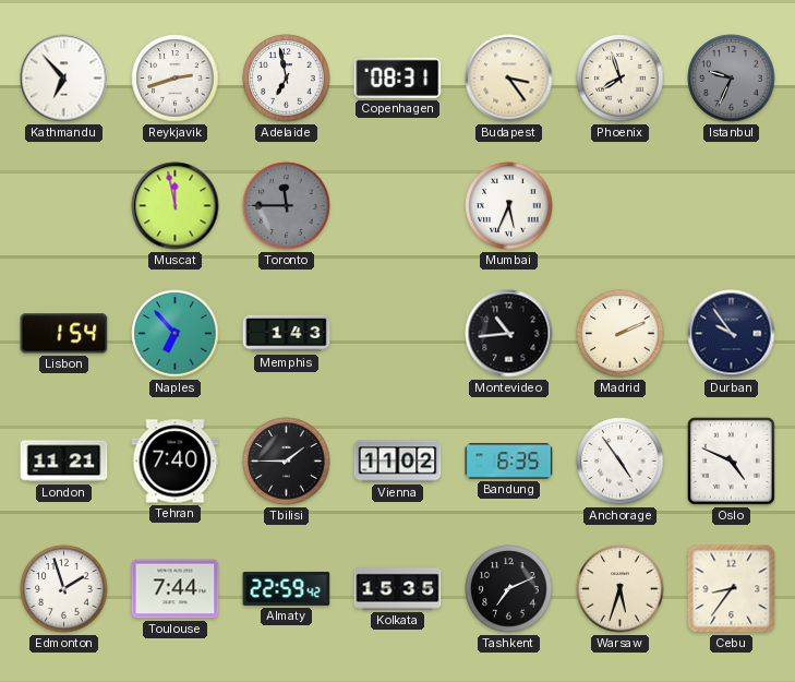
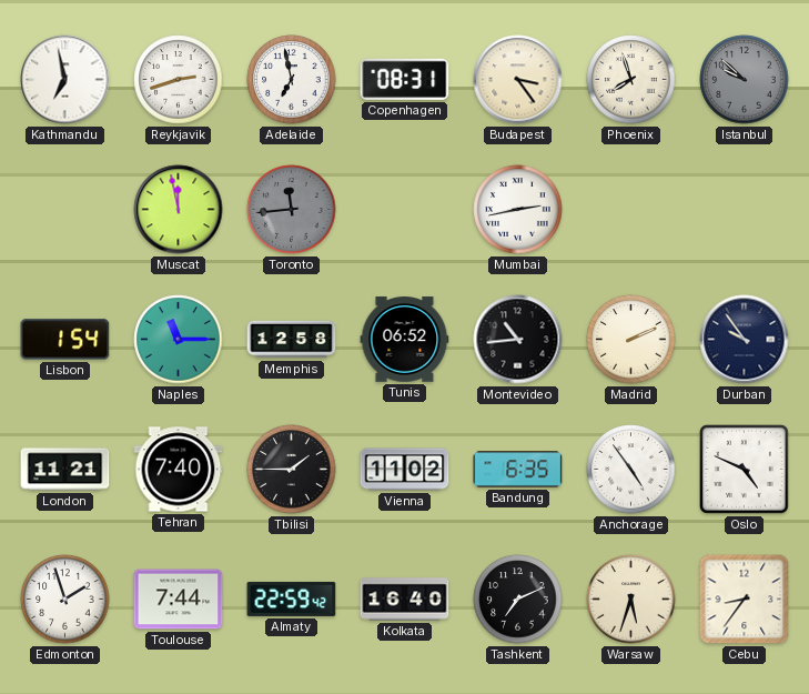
Kathmandu: 6:53 -> 6:58
Istanbul: 9:34 -> 9:52
Toronto: 11:45 -> 11:44
Mumbai: 5:34 -> 2:43
Naples: 6:53 -> 11:15
Memphis: 1:43 -> 12:58
Tunis: none -> 06:52
Kolkata: 15:35 -> 16:40
